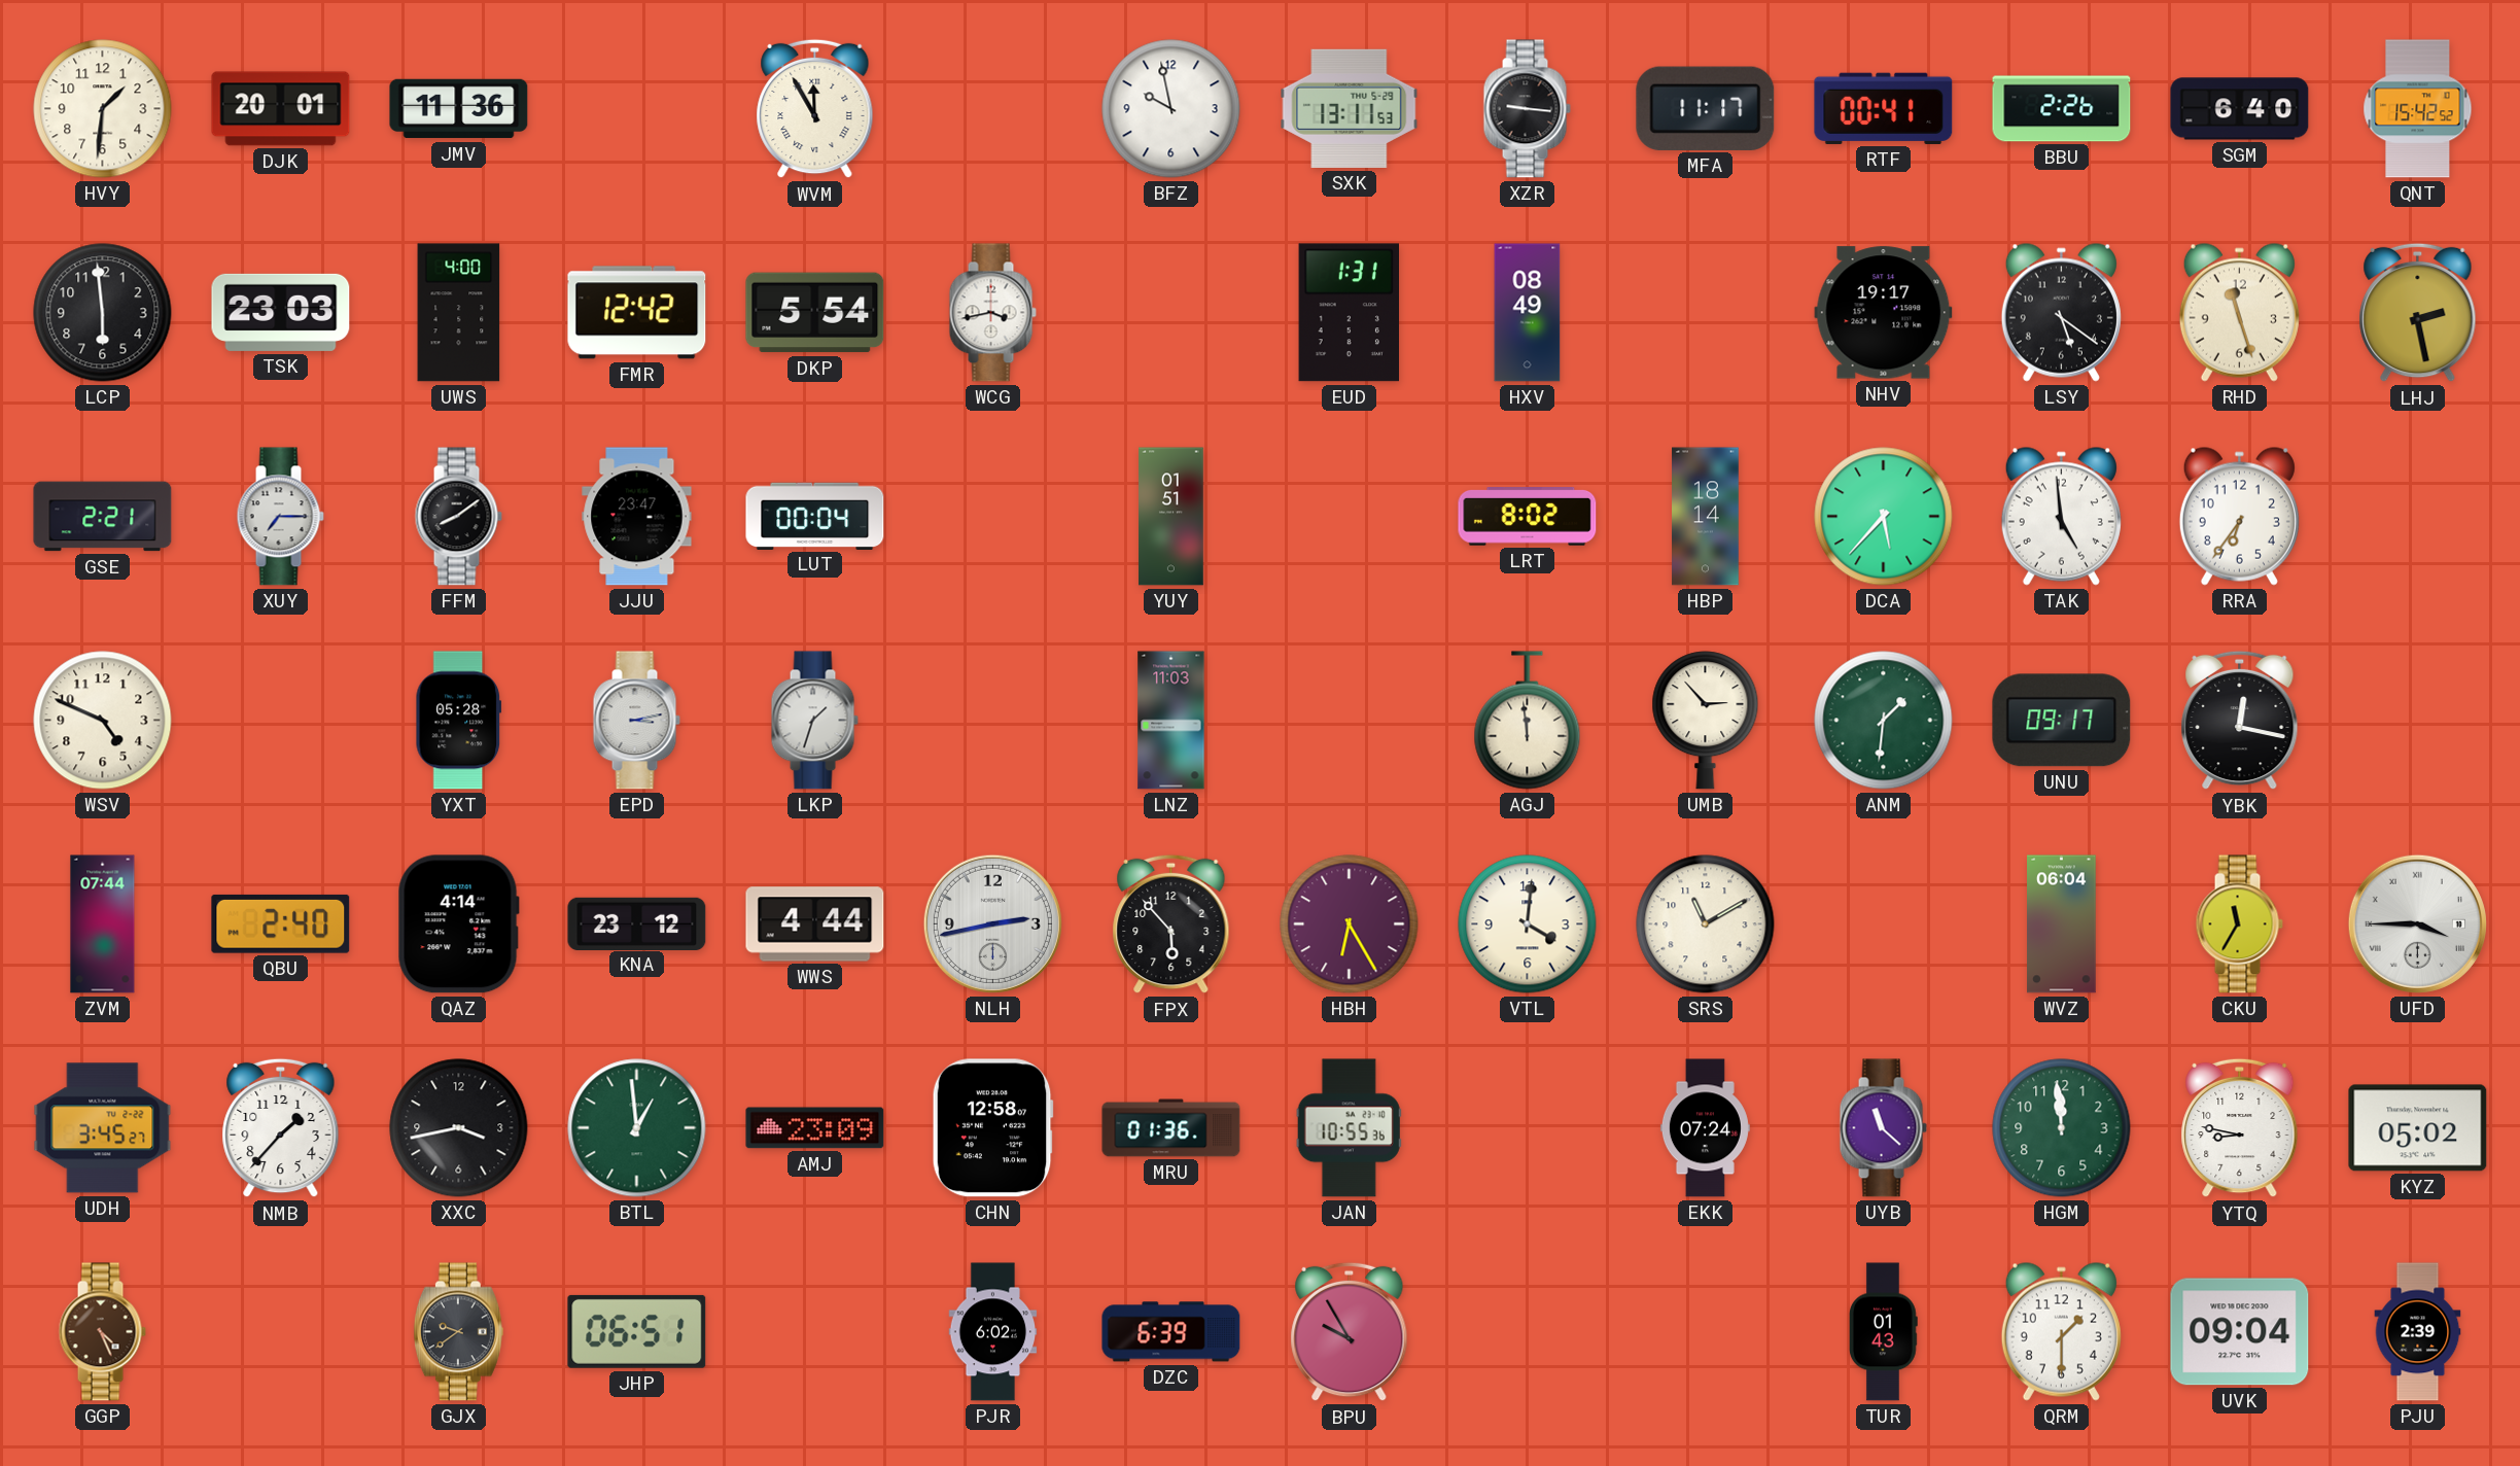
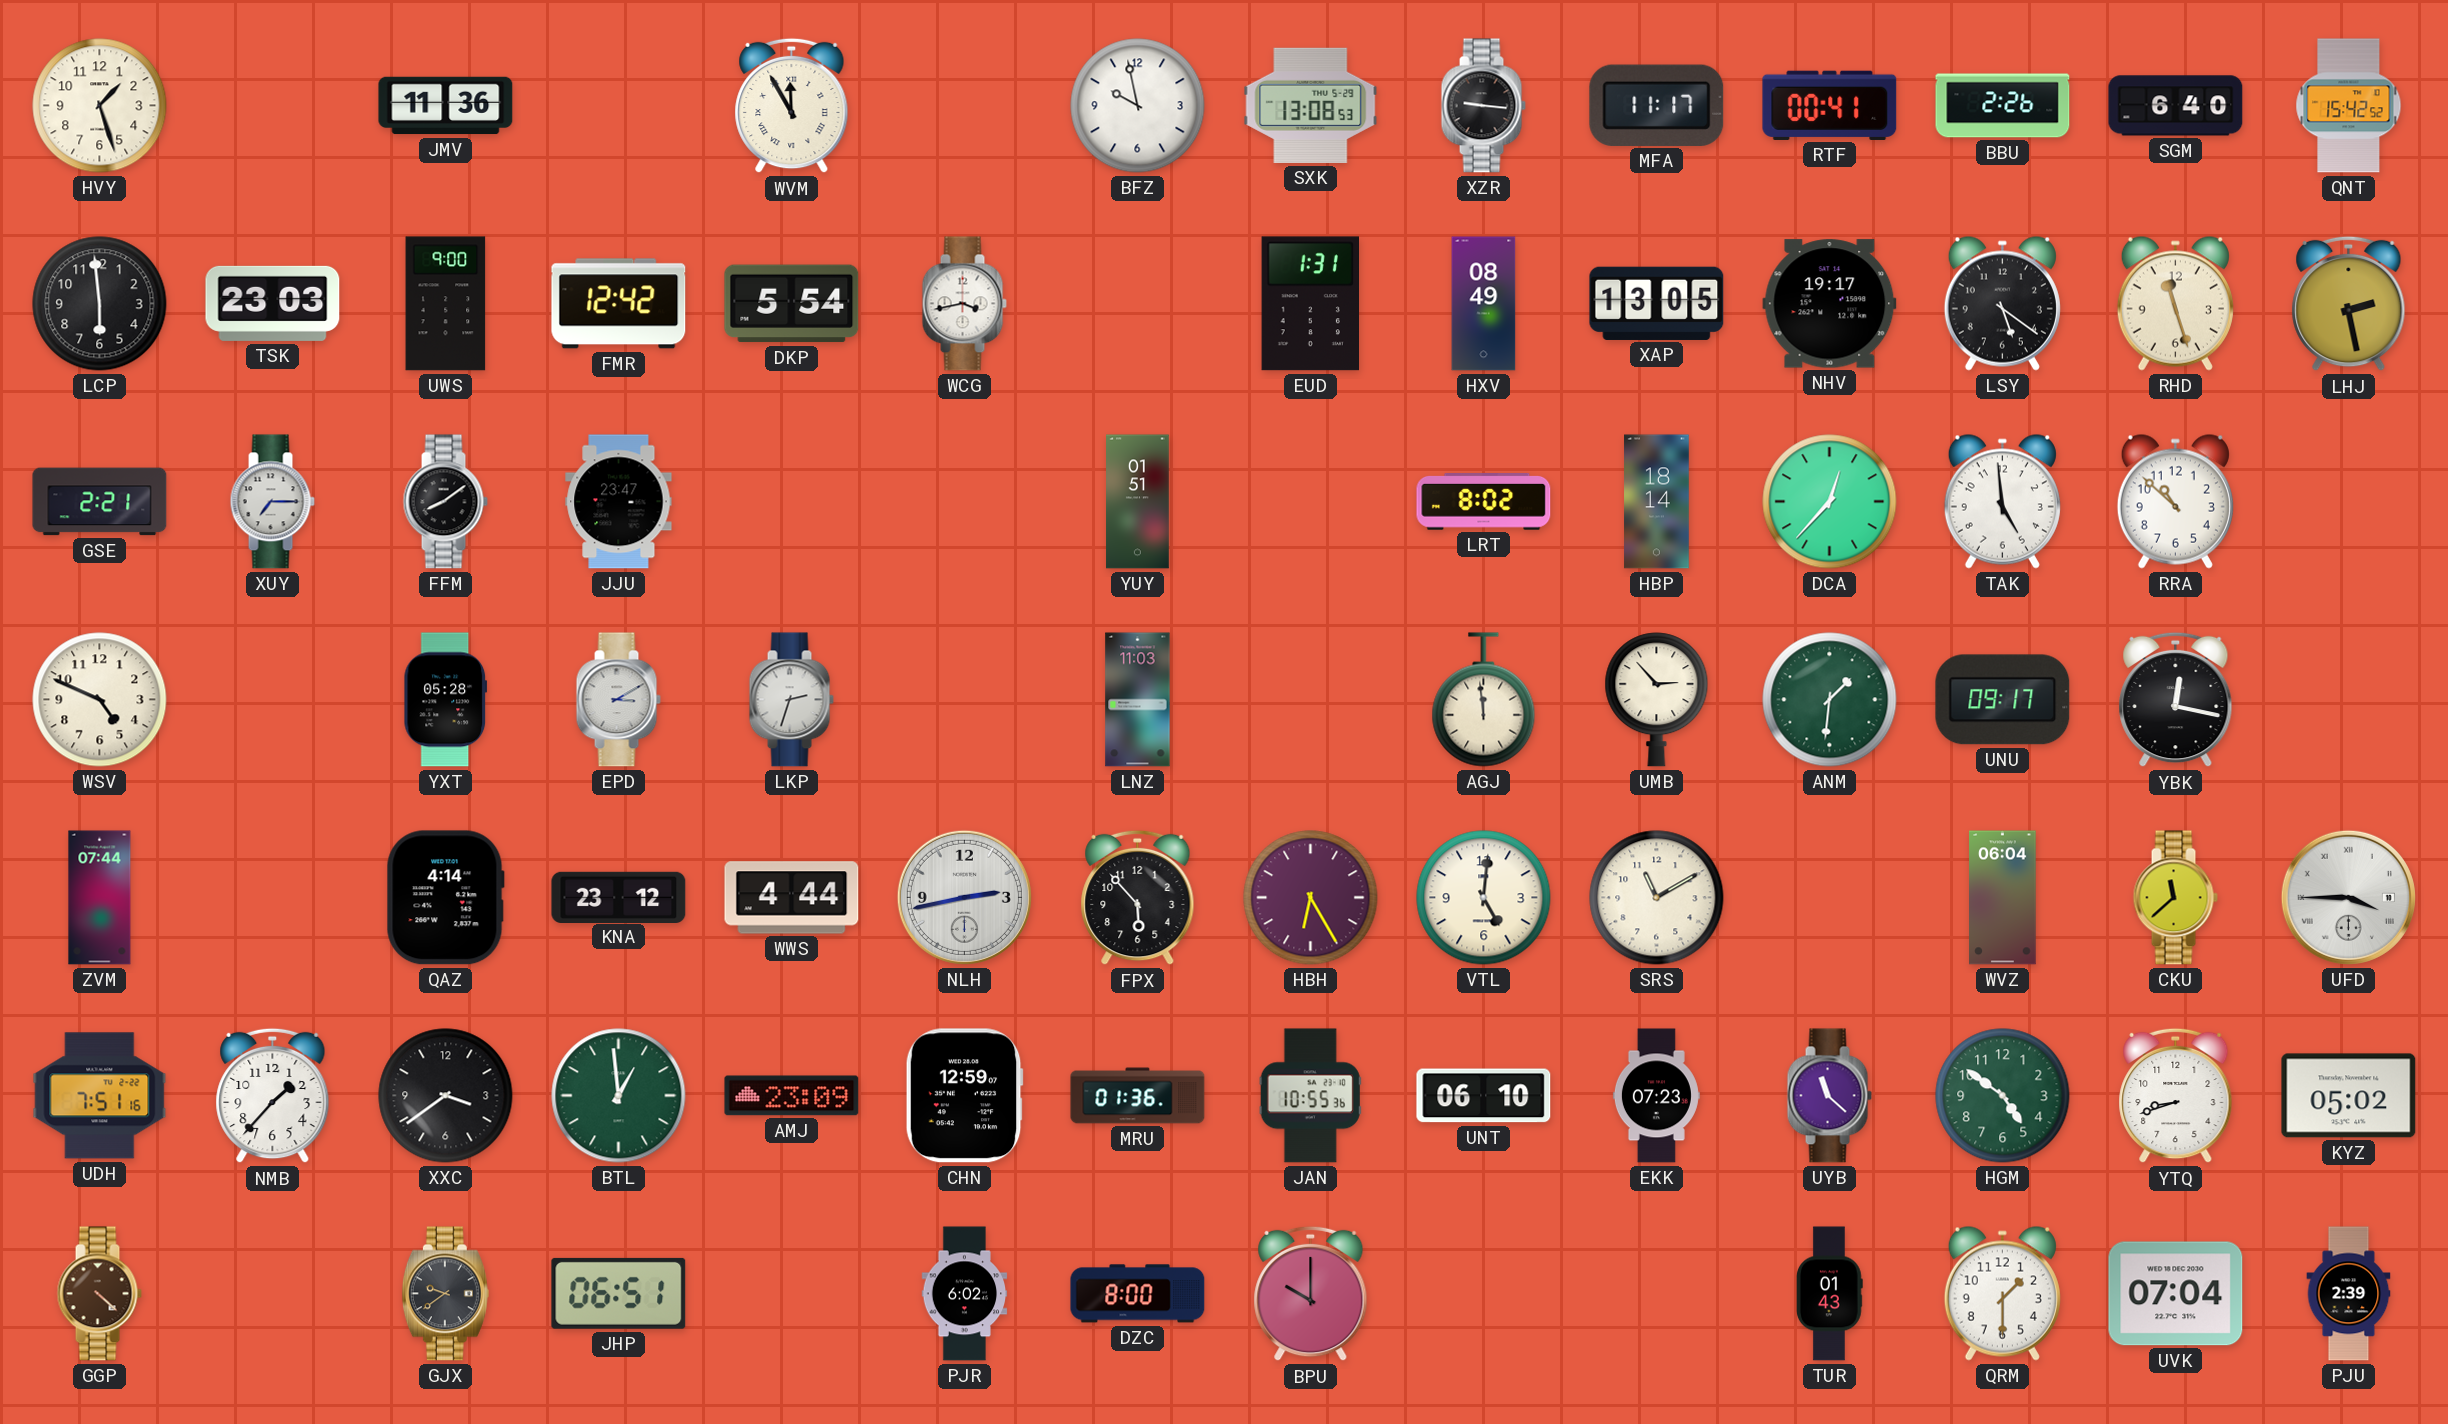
HVY: 1:31 -> 1:27
DJK: 20:01 -> none
SXK: 13:11 -> 13:08
UWS: 4:00 -> 9:00
XAP: none -> 13:05
LUT: 00:04 -> none
DCA: 5:37 -> 12:37
RRA: 6:36 -> 10:52
EPD: 3:13 -> 3:10
LKP: 1:33 -> 2:33
QBU: 2:40 -> none
VTL: 4:01 -> 5:01
CKU: 11:35 -> 11:38
UDH: 3:45 -> 7:51
XXC: 3:43 -> 3:39
CHN: 12:58 -> 12:59
UNT: none -> 06:10
EKK: 07:24 -> 07:23
HGM: 11:59 -> 4:51
YTQ: 8:47 -> 8:42
GGP: 4:26 -> 4:22
DZC: 6:39 -> 8:00
BPU: 9:55 -> 10:00
UVK: 09:04 -> 07:04
